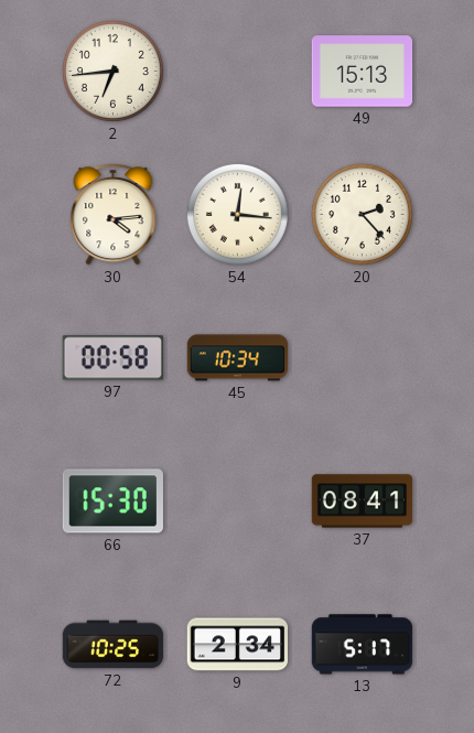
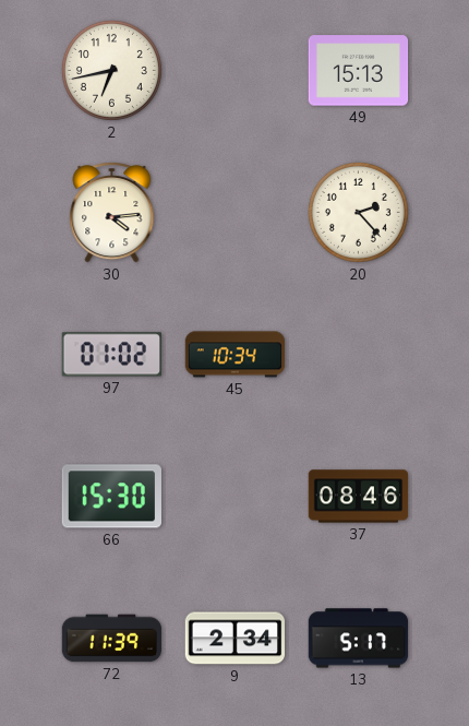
2: 6:44 -> 6:43
54: 12:16 -> none
97: 00:58 -> 01:02
37: 08:41 -> 08:46
72: 10:25 -> 11:39
